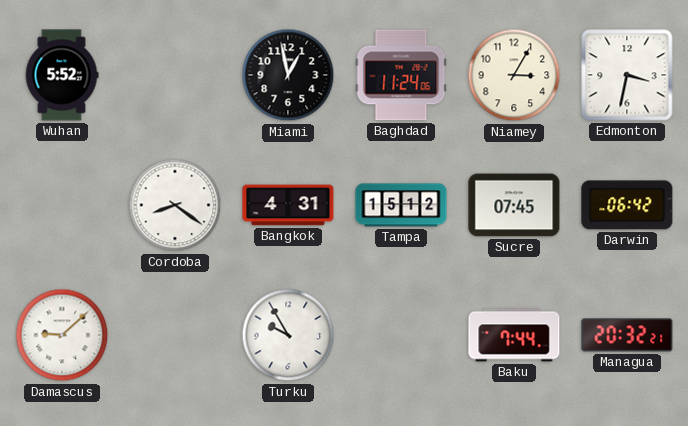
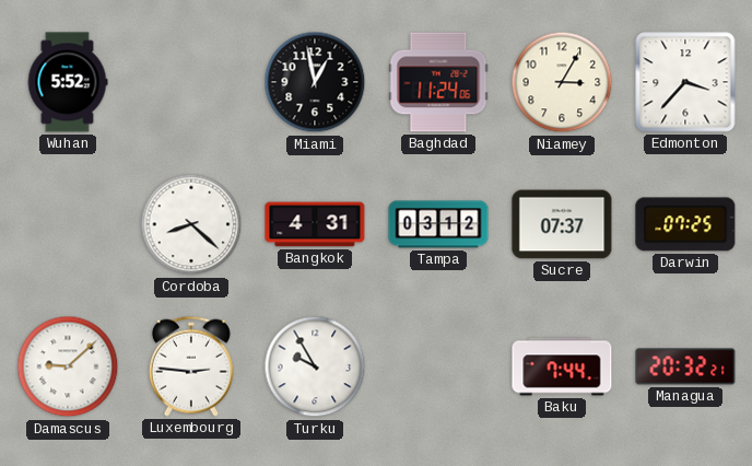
Edmonton: 3:32 -> 3:37
Cordoba: 8:21 -> 8:22
Tampa: 15:12 -> 03:12
Sucre: 07:45 -> 07:37
Darwin: 06:42 -> 07:25
Luxembourg: none -> 2:46
